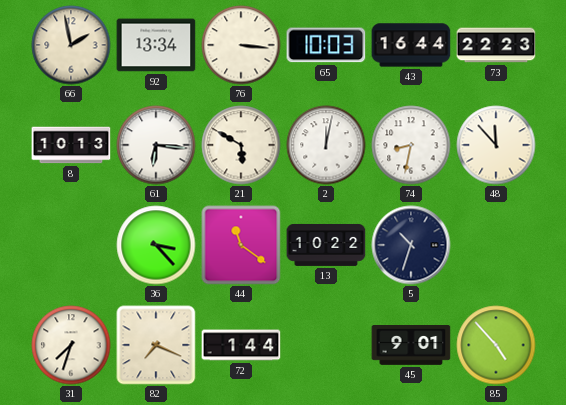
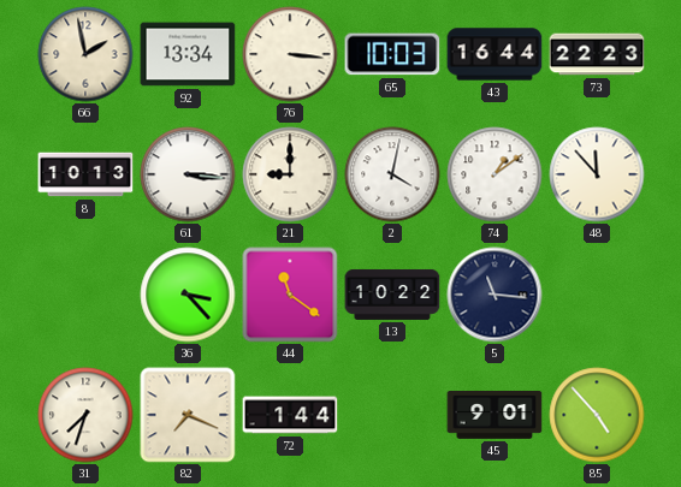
61: 6:16 -> 3:16
21: 5:50 -> 9:00
2: 12:02 -> 4:02
74: 8:32 -> 1:09
5: 10:33 -> 11:16
